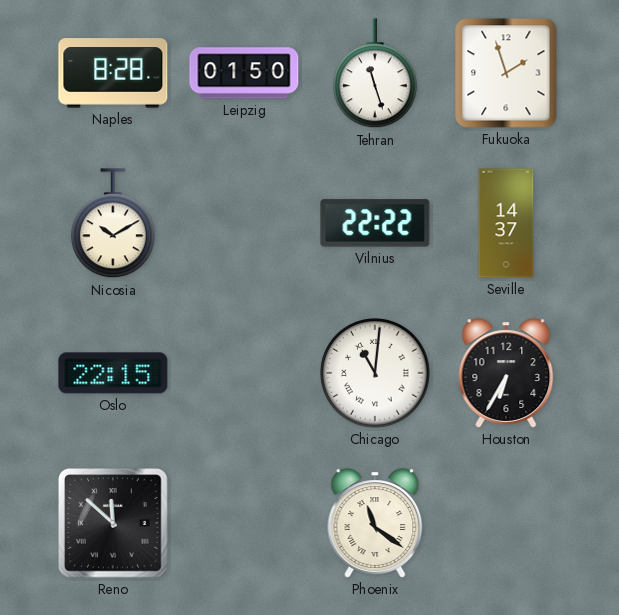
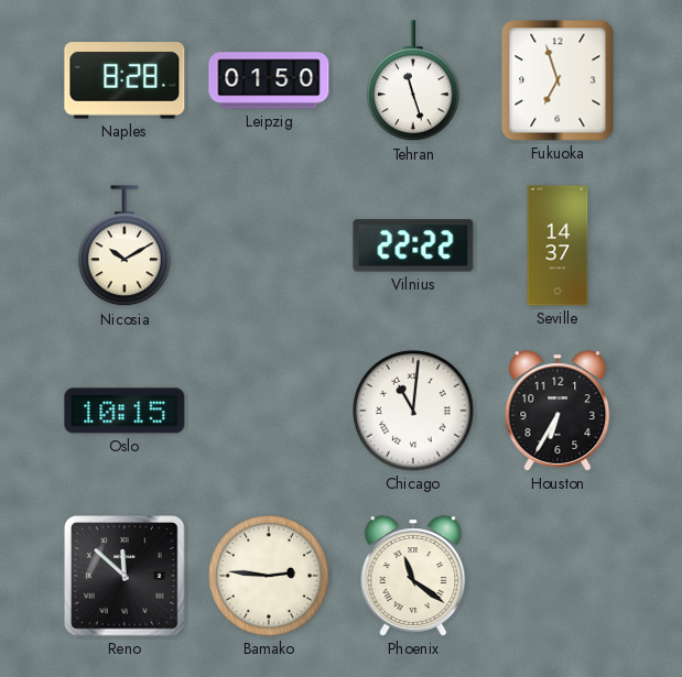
Fukuoka: 1:57 -> 6:57
Oslo: 22:15 -> 10:15
Bamako: none -> 2:46
